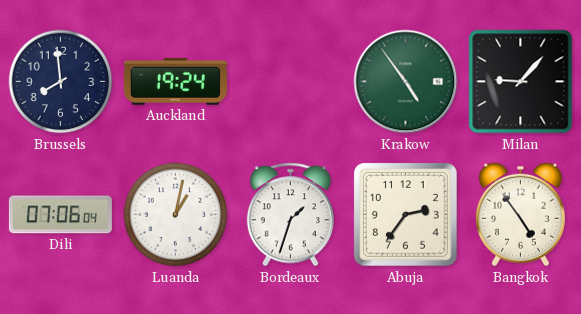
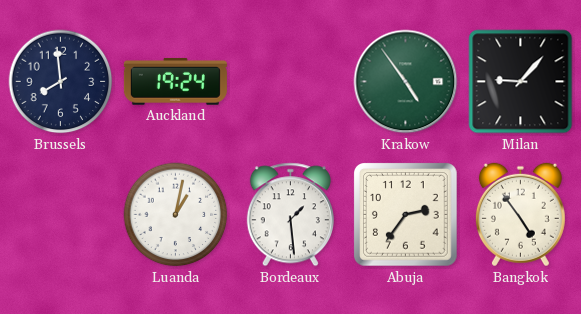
Dili: 07:06 -> none
Bordeaux: 1:33 -> 1:29
